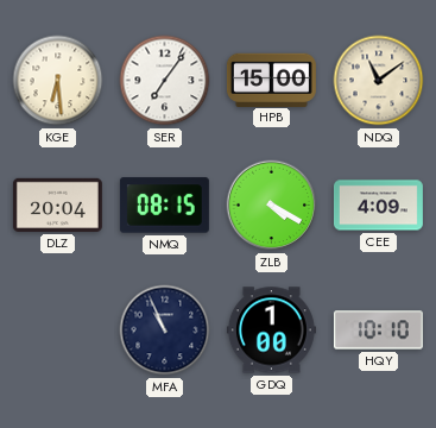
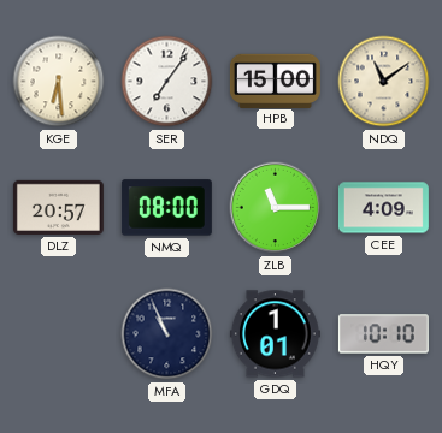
DLZ: 20:04 -> 20:57
NMQ: 08:15 -> 08:00
ZLB: 4:20 -> 11:15
GDQ: 1:00 -> 1:01
